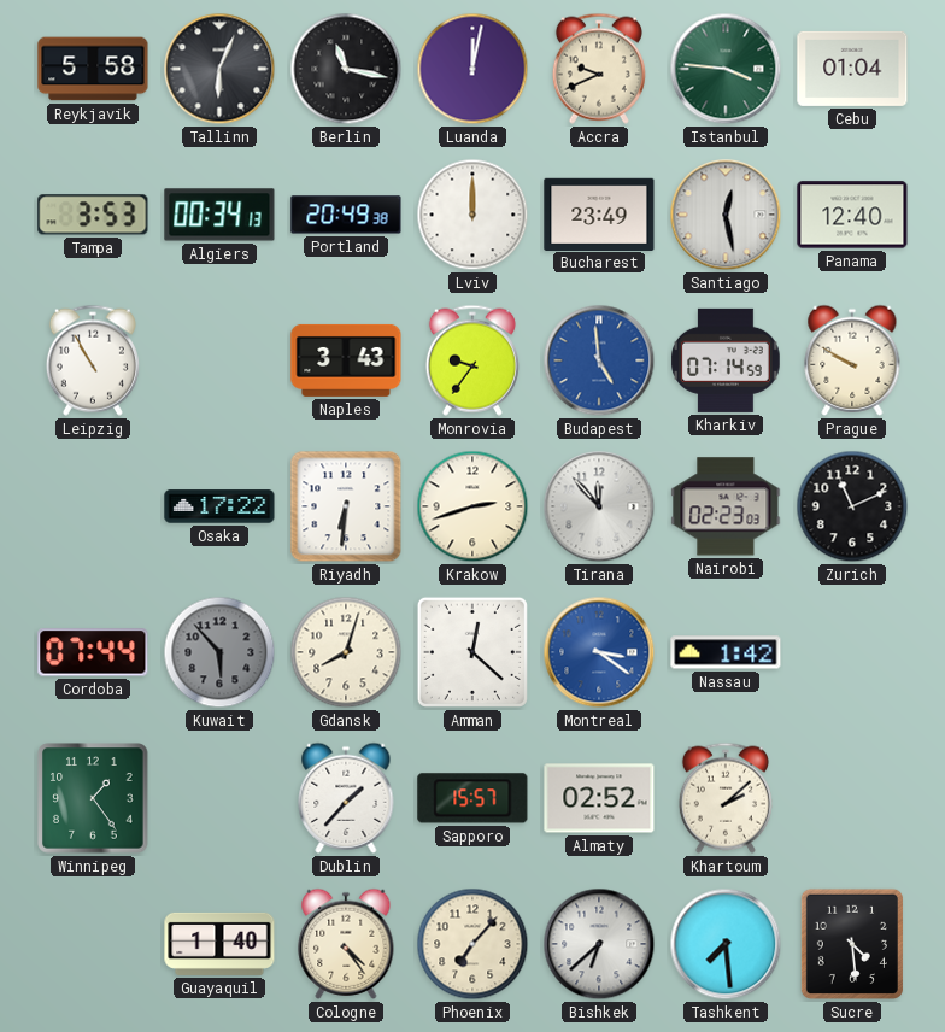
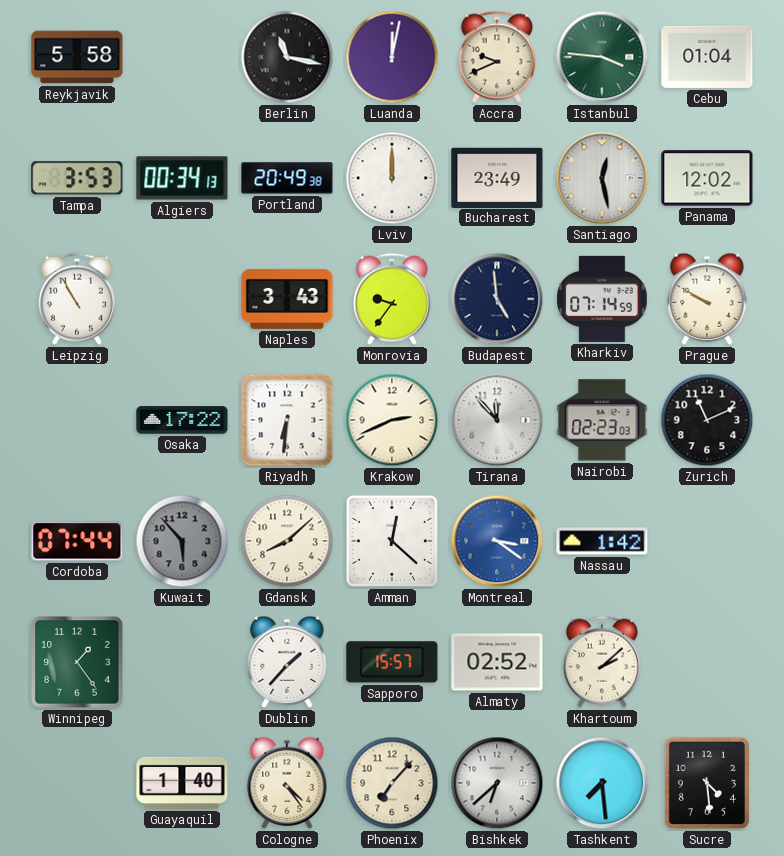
Tallinn: 6:04 -> none
Panama: 12:40 -> 12:02
Budapest dial: blue -> navy
Krakow: 2:42 -> 2:41
Gdansk: 8:03 -> 8:08
